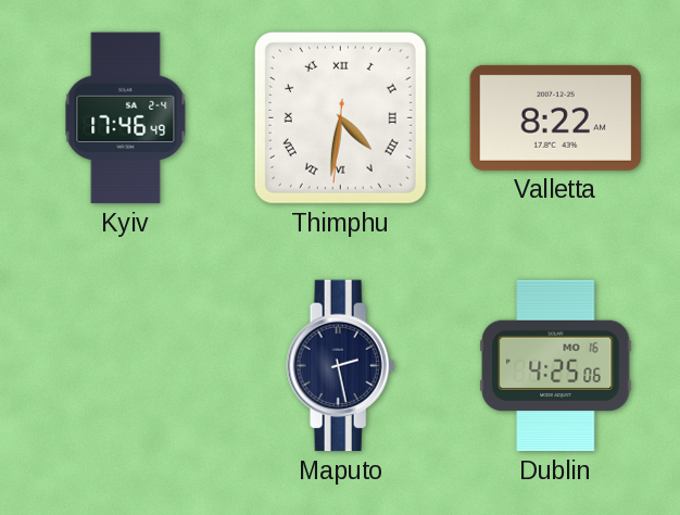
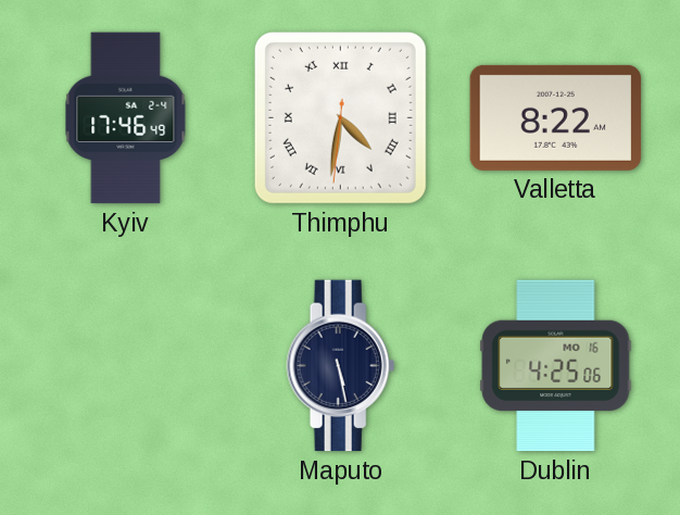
Maputo: 2:28 -> 5:28
